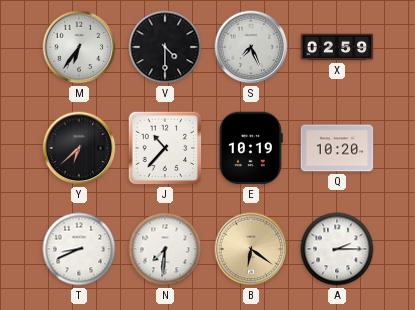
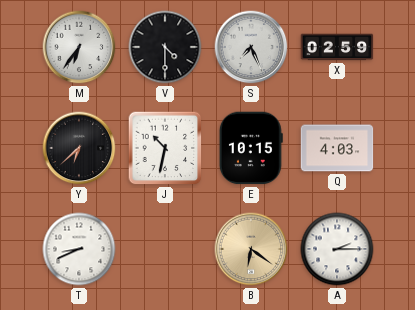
J: 10:37 -> 10:32
E: 10:19 -> 10:15
Q: 10:20 -> 4:03
N: 7:31 -> none
